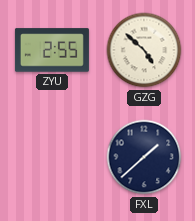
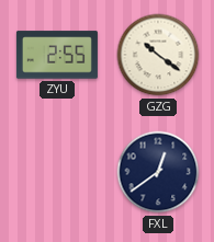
GZG: 4:52 -> 10:21
FXL: 1:38 -> 12:39
